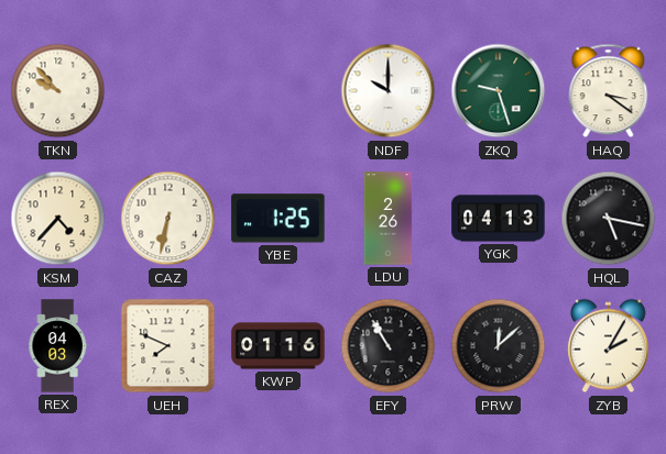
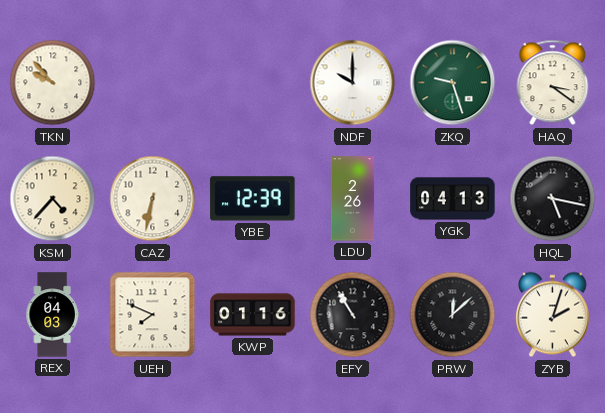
YBE: 1:25 -> 12:39
ZYB: 2:05 -> 2:03
